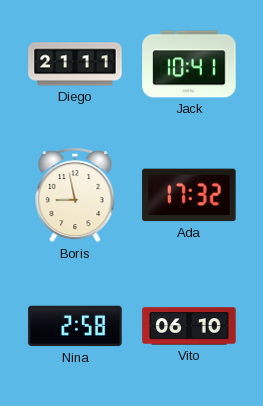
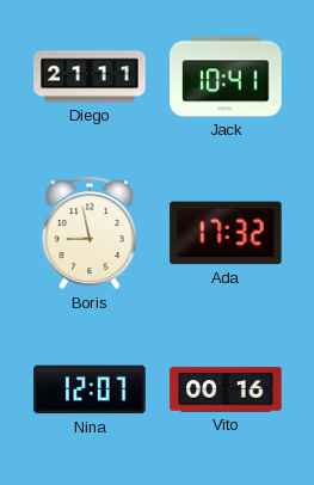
Nina: 2:58 -> 12:07
Vito: 06:10 -> 00:16
